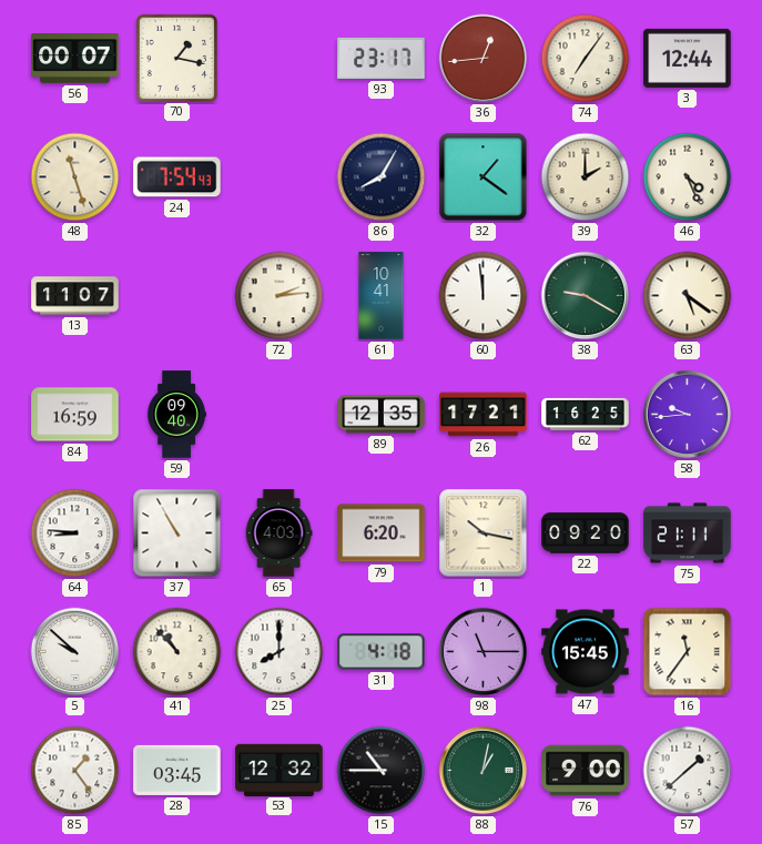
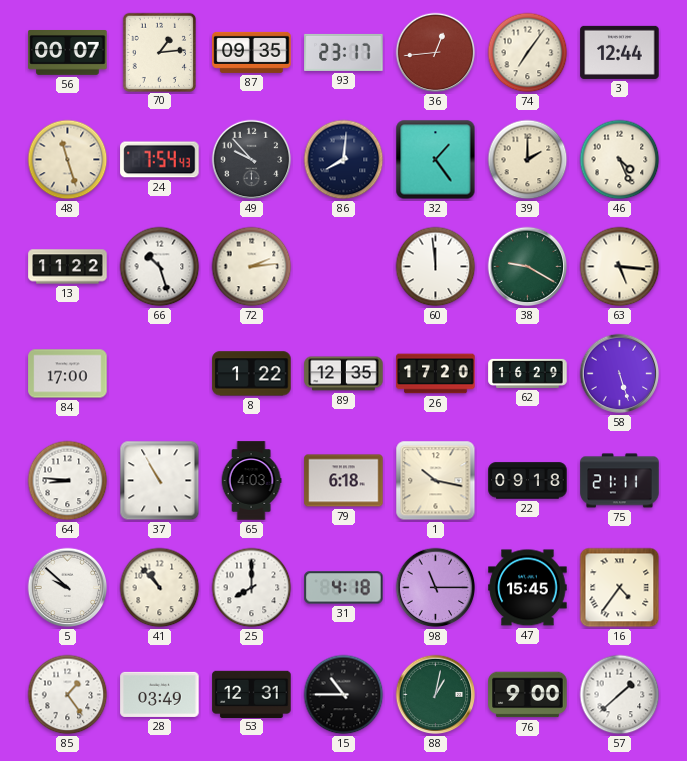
70: 1:17 -> 1:14
87: none -> 09:35
49: none -> 9:53
86: 8:05 -> 8:01
32: 1:21 -> 1:24
13: 11:07 -> 11:22
66: none -> 10:27
61: 10:41 -> none
63: 5:21 -> 5:16
84: 16:59 -> 17:00
59: 09:40 -> none
8: none -> 1:22
26: 17:21 -> 17:20
62: 16:25 -> 16:29
58: 9:44 -> 5:27
79: 6:20 -> 6:18
22: 09:20 -> 09:18
16: 11:36 -> 4:36
28: 03:45 -> 03:49
53: 12:32 -> 12:31
